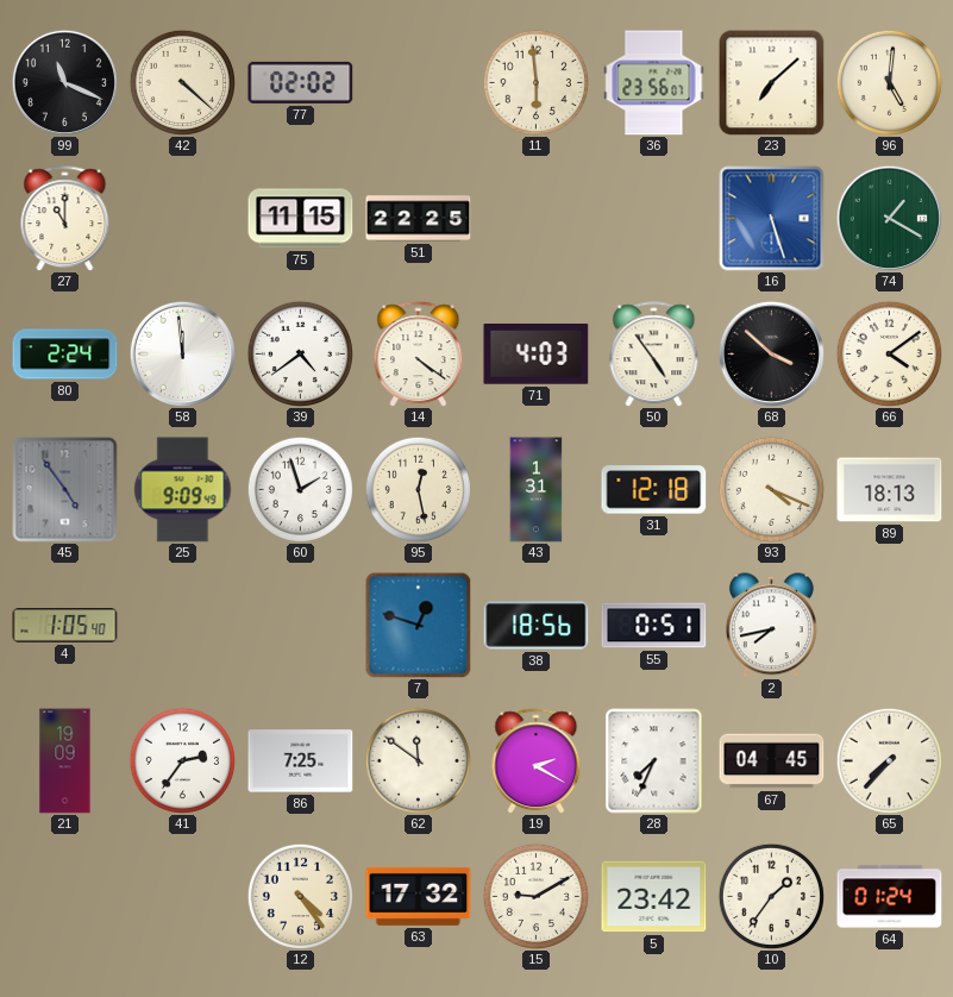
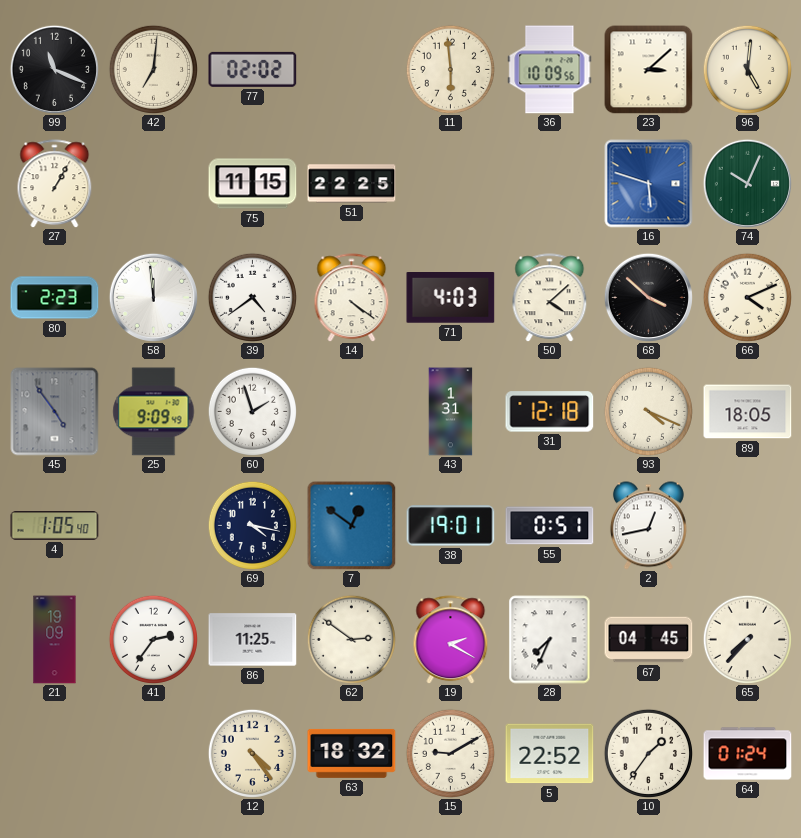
42: 4:22 -> 7:01
36: 23:56 -> 10:09
23: 7:08 -> 3:08
27: 11:00 -> 1:05
16: 5:27 -> 5:48
74: 1:20 -> 10:04
80: 2:24 -> 2:23
50: 4:54 -> 4:08
66: 4:09 -> 4:11
95: 12:28 -> none
89: 18:13 -> 18:05
69: none -> 4:17
7: 12:48 -> 12:51
38: 18:56 -> 19:01
2: 7:43 -> 12:43
86: 7:25 -> 11:25
62: 11:51 -> 2:51
63: 17:32 -> 18:32
5: 23:42 -> 22:52
